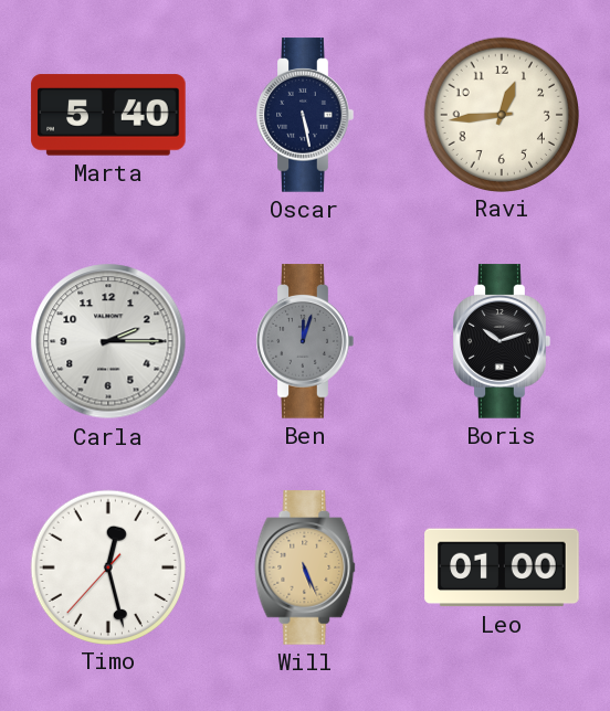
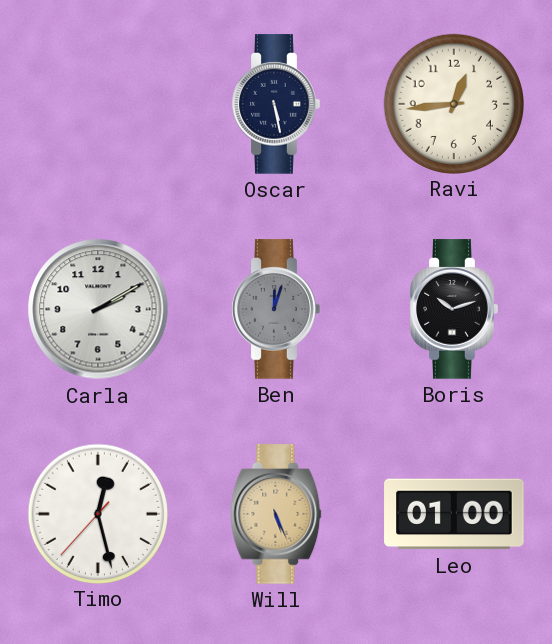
Marta: 5:40 -> none
Carla: 2:15 -> 2:10
